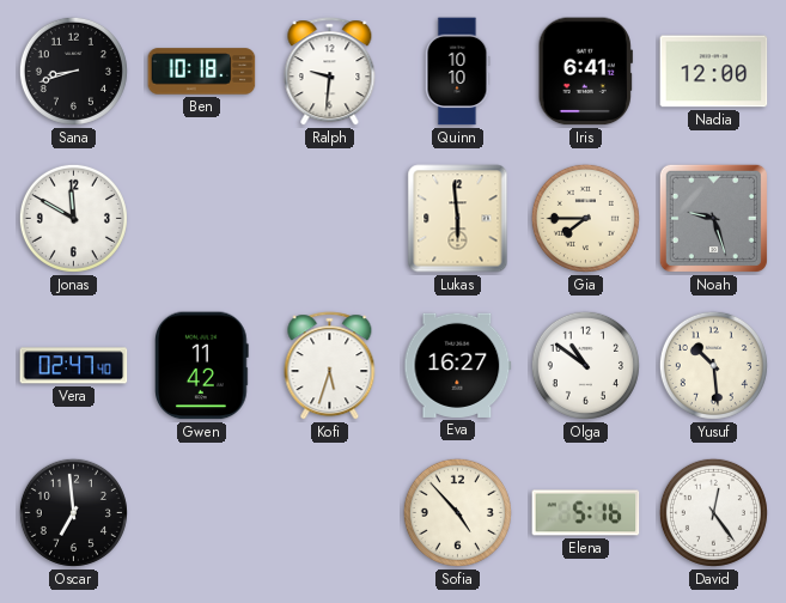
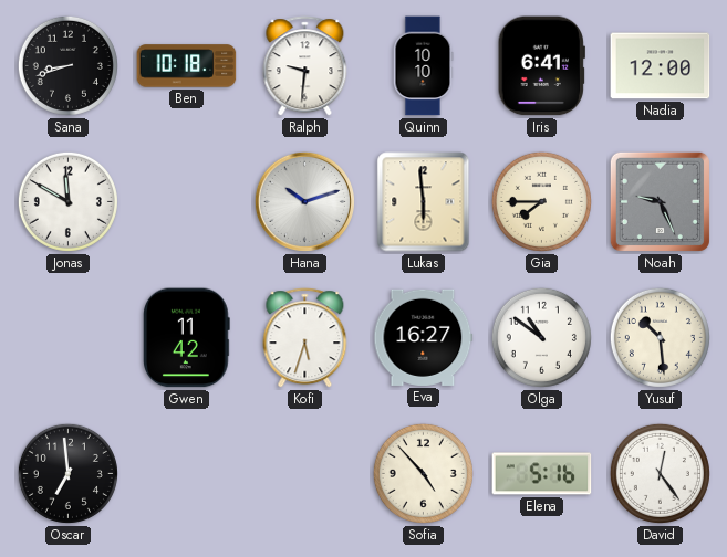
Hana: none -> 10:12
Noah: 9:27 -> 9:26
Vera: 02:47 -> none
